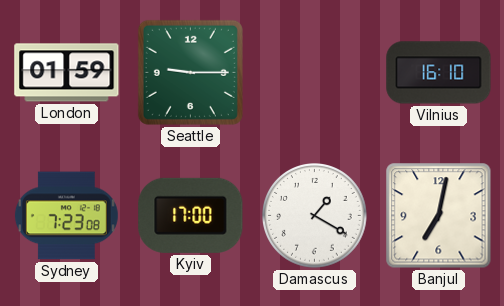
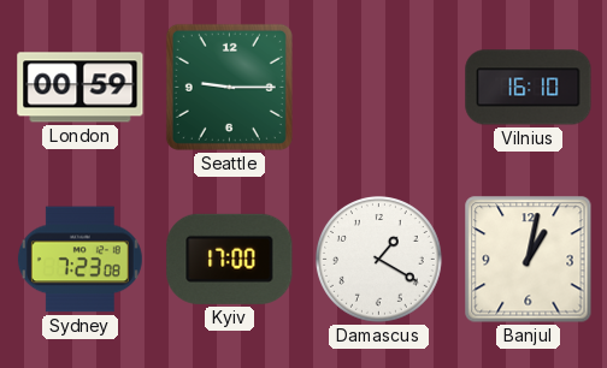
London: 01:59 -> 00:59
Banjul: 7:02 -> 1:02
